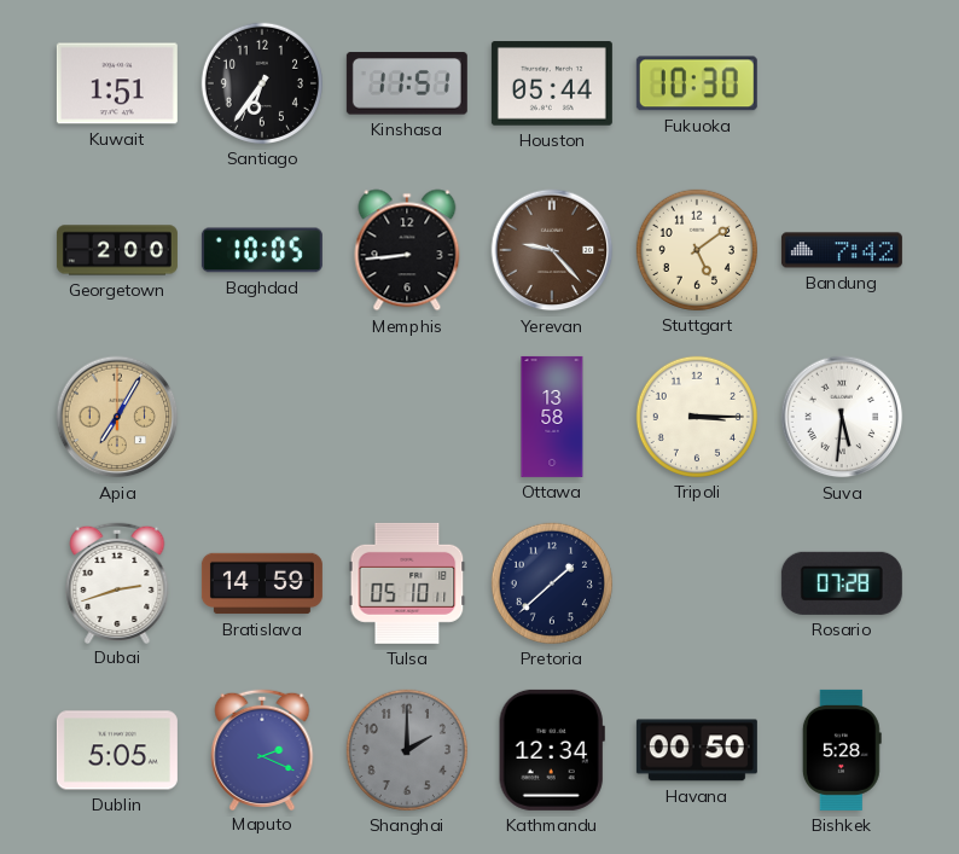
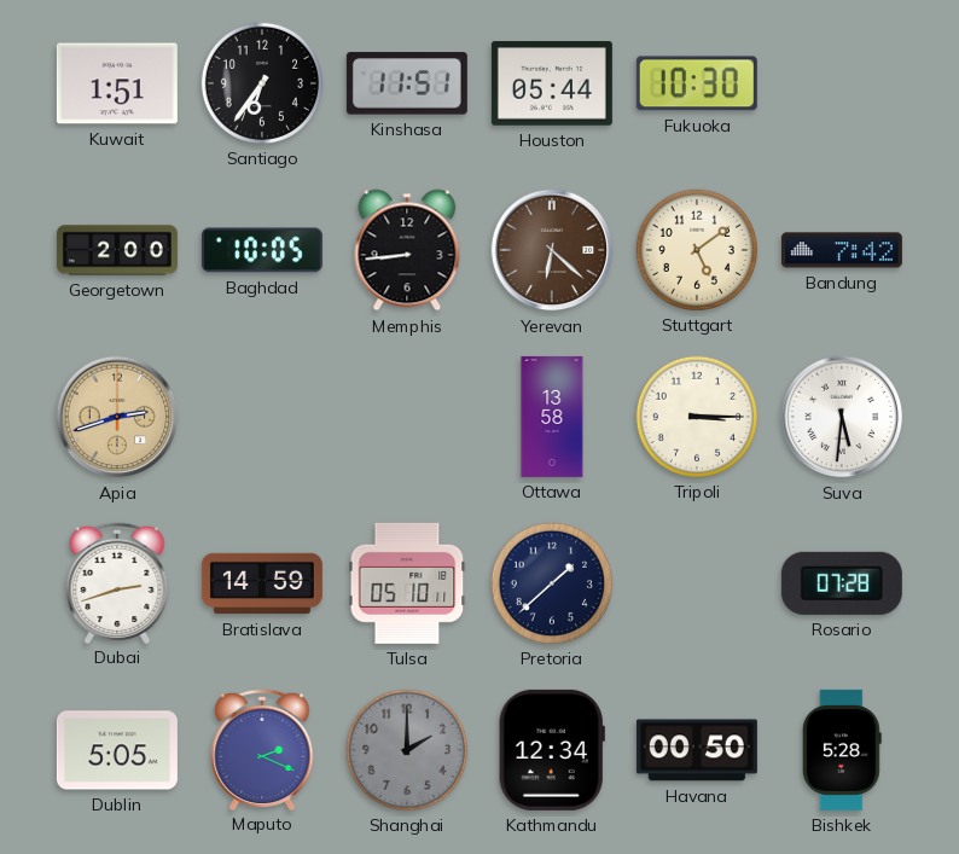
Yerevan: 9:23 -> 6:22
Apia: 7:05 -> 2:42
